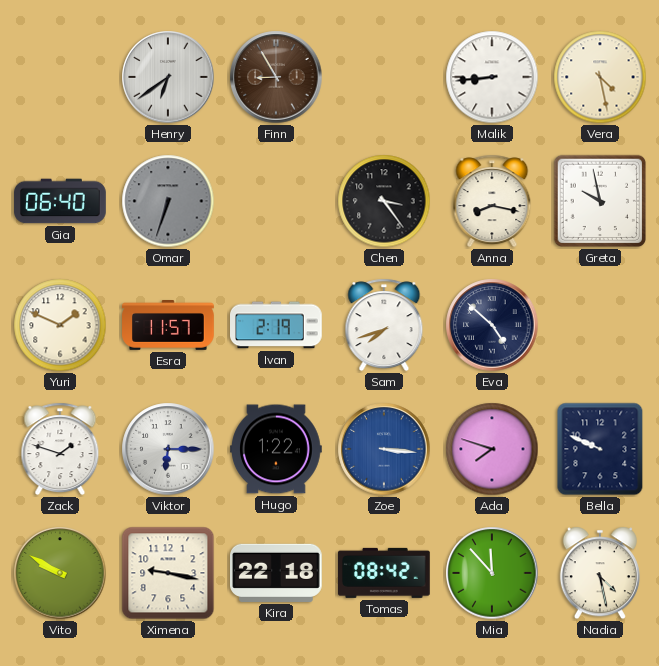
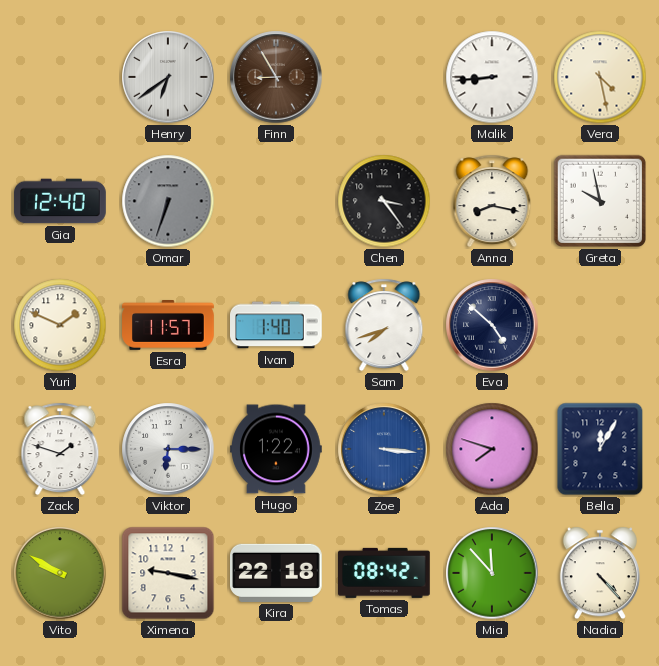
Gia: 06:40 -> 12:40
Ivan: 2:19 -> 1:40
Bella: 9:49 -> 12:05
Nadia: 4:28 -> 4:23
